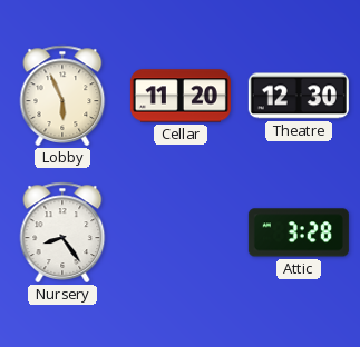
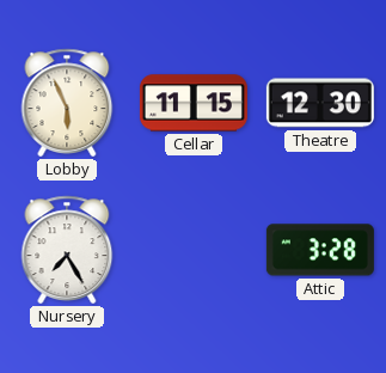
Cellar: 11:20 -> 11:15
Nursery: 8:24 -> 7:25
